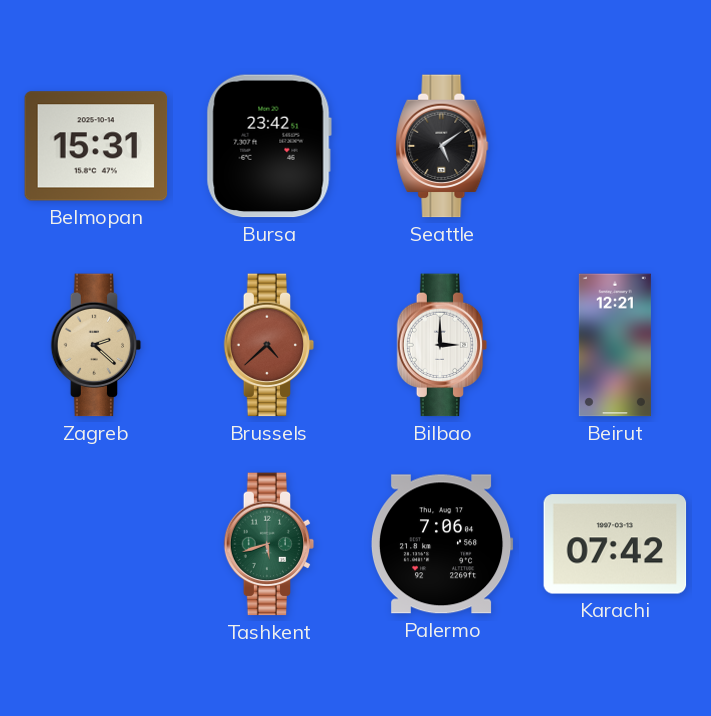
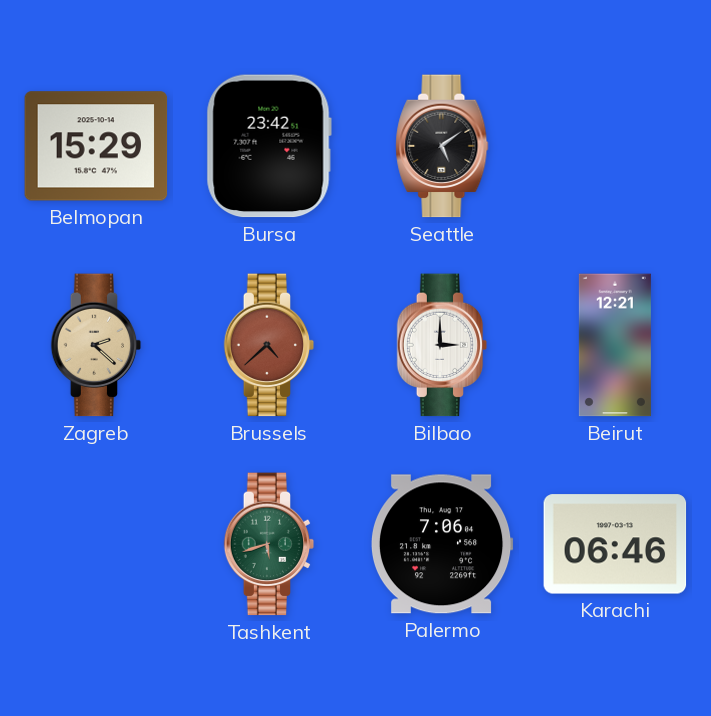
Belmopan: 15:31 -> 15:29
Karachi: 07:42 -> 06:46
